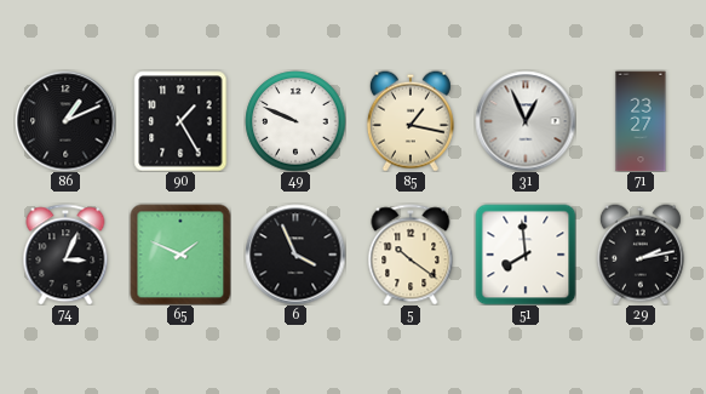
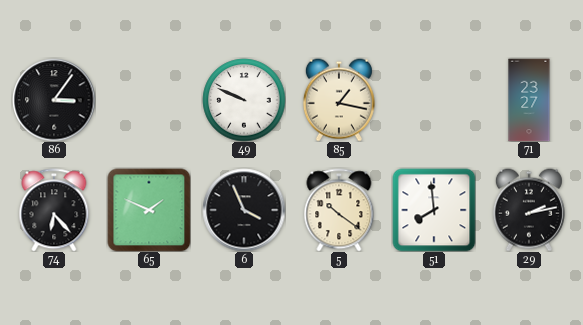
86: 1:11 -> 3:06
90: 1:25 -> none
31: 12:56 -> none
74: 3:04 -> 6:23
